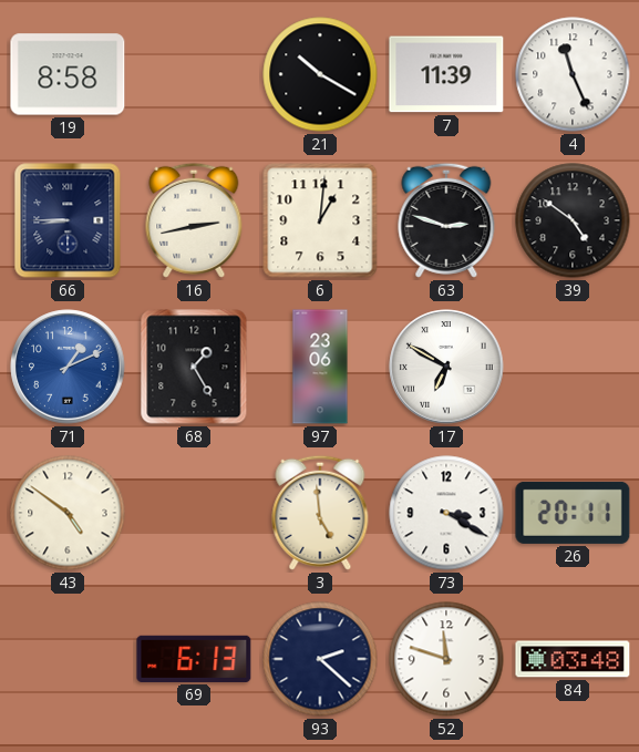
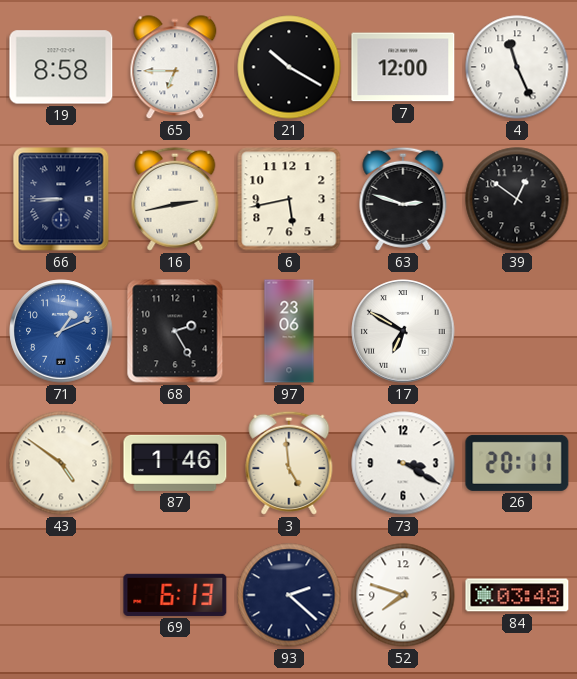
65: none -> 6:45
7: 11:39 -> 12:00
6: 1:01 -> 5:43
39: 4:51 -> 12:51
68: 1:25 -> 2:25
87: none -> 1:46
52: 11:48 -> 7:48
